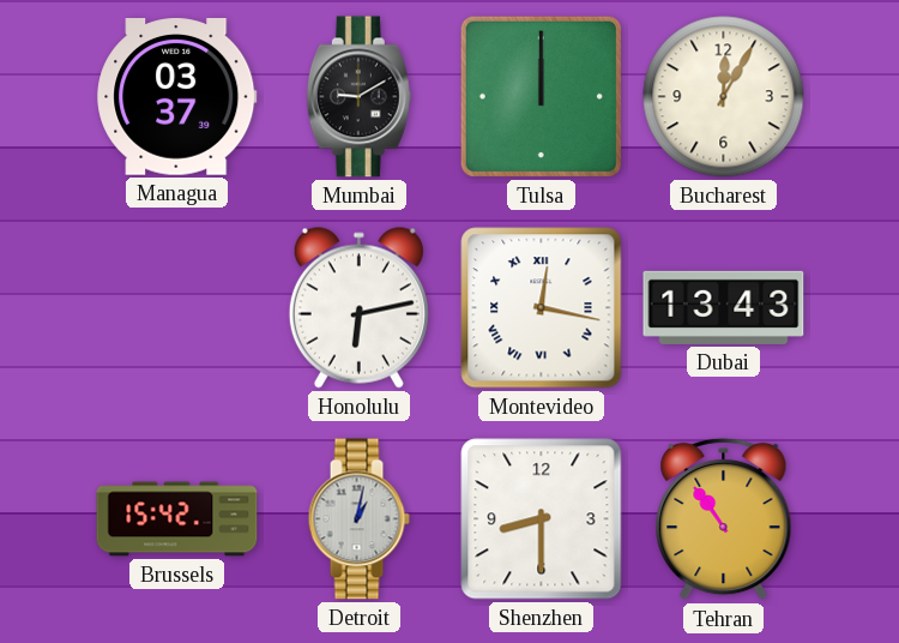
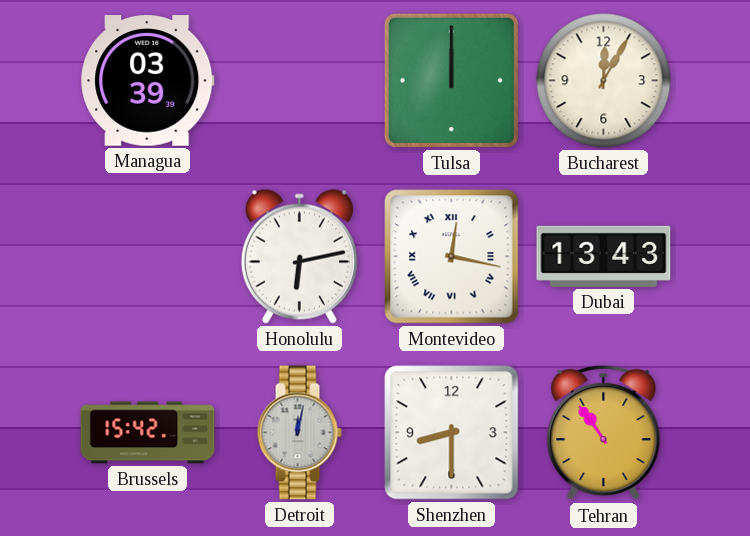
Managua: 03:37 -> 03:39
Mumbai: 9:10 -> none
Detroit: 1:02 -> 12:02
